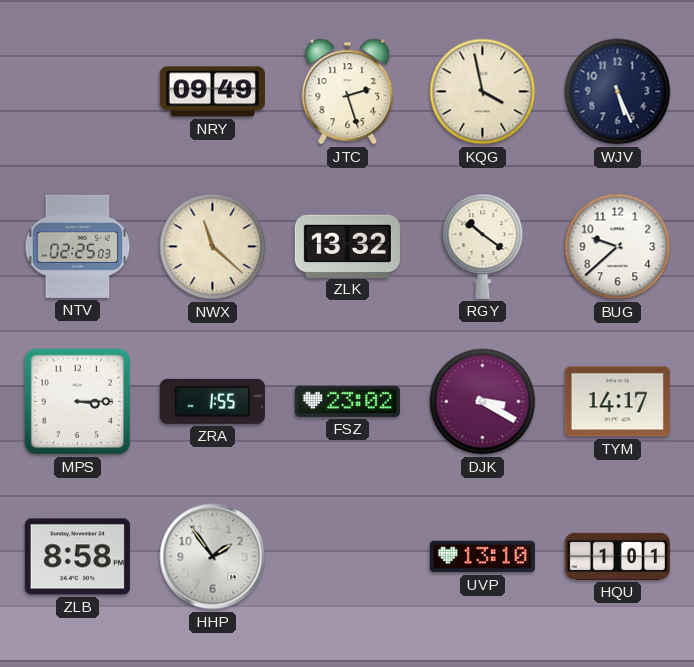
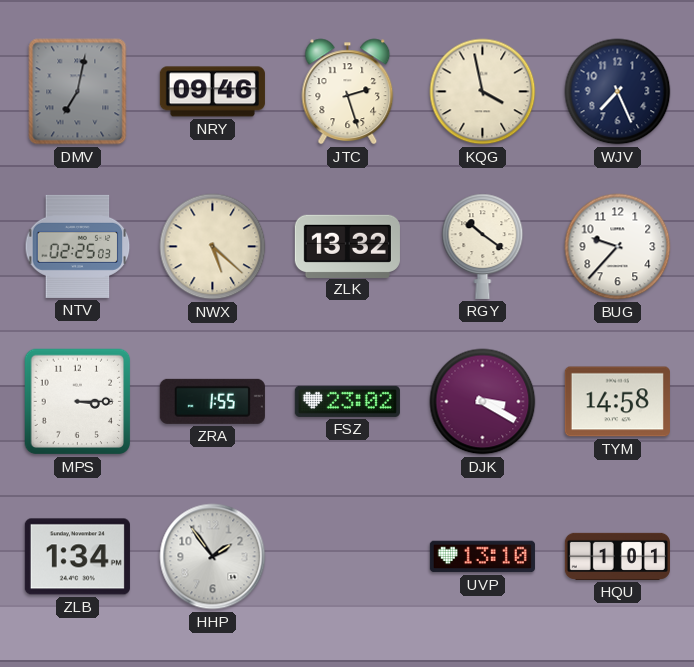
DMV: none -> 7:02
NRY: 09:49 -> 09:46
WJV: 5:26 -> 7:26
NWX: 11:22 -> 5:22
BUG: 9:38 -> 9:37
TYM: 14:17 -> 14:58
ZLB: 8:58 -> 1:34
